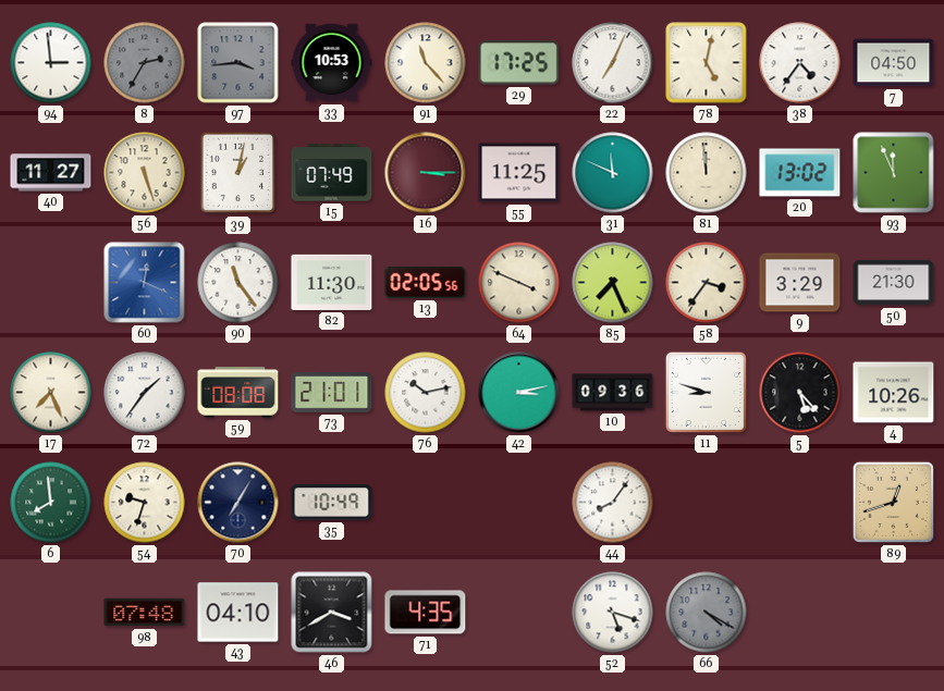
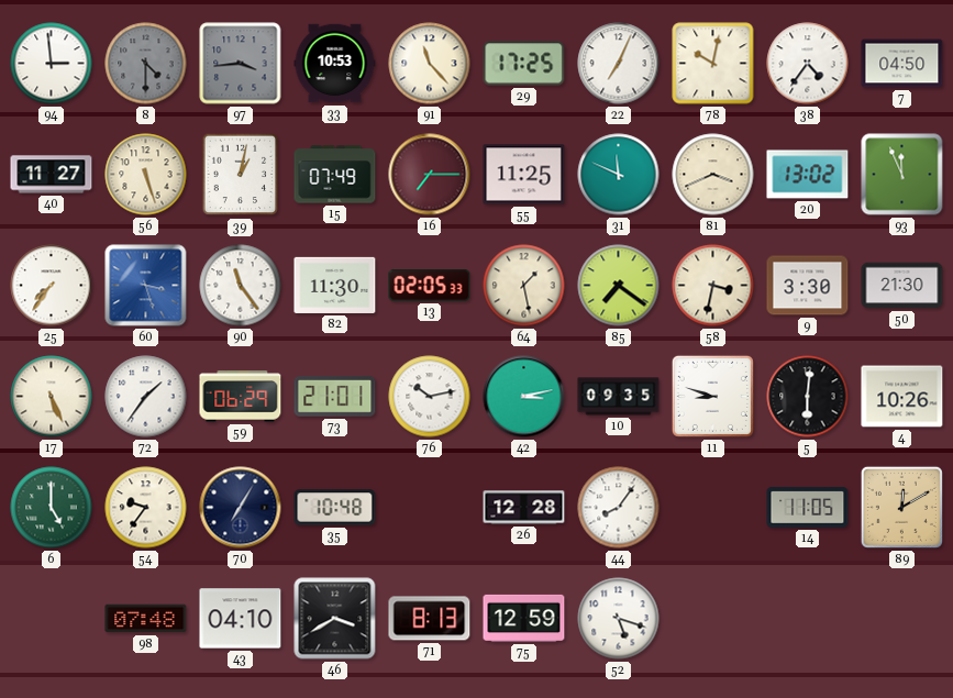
8: 2:35 -> 4:30
78: 5:02 -> 10:02
16: 3:15 -> 7:15
81: 11:59 -> 3:41
25: none -> 7:36
60: 12:19 -> 3:27
13: 02:05:56 -> 02:05:33
64: 3:49 -> 1:28
85: 7:26 -> 7:21
58: 3:36 -> 3:32
9: 3:29 -> 3:30
17: 7:26 -> 5:26
59: 08:08 -> 06:29
10: 09:36 -> 09:35
5: 5:23 -> 6:01
6: 7:59 -> 5:00
54: 9:33 -> 9:36
35: 10:49 -> 10:48
26: none -> 12:28
14: none -> 11:05
89: 12:42 -> 12:10
71: 4:35 -> 8:13
75: none -> 12:59
66: 4:20 -> none
